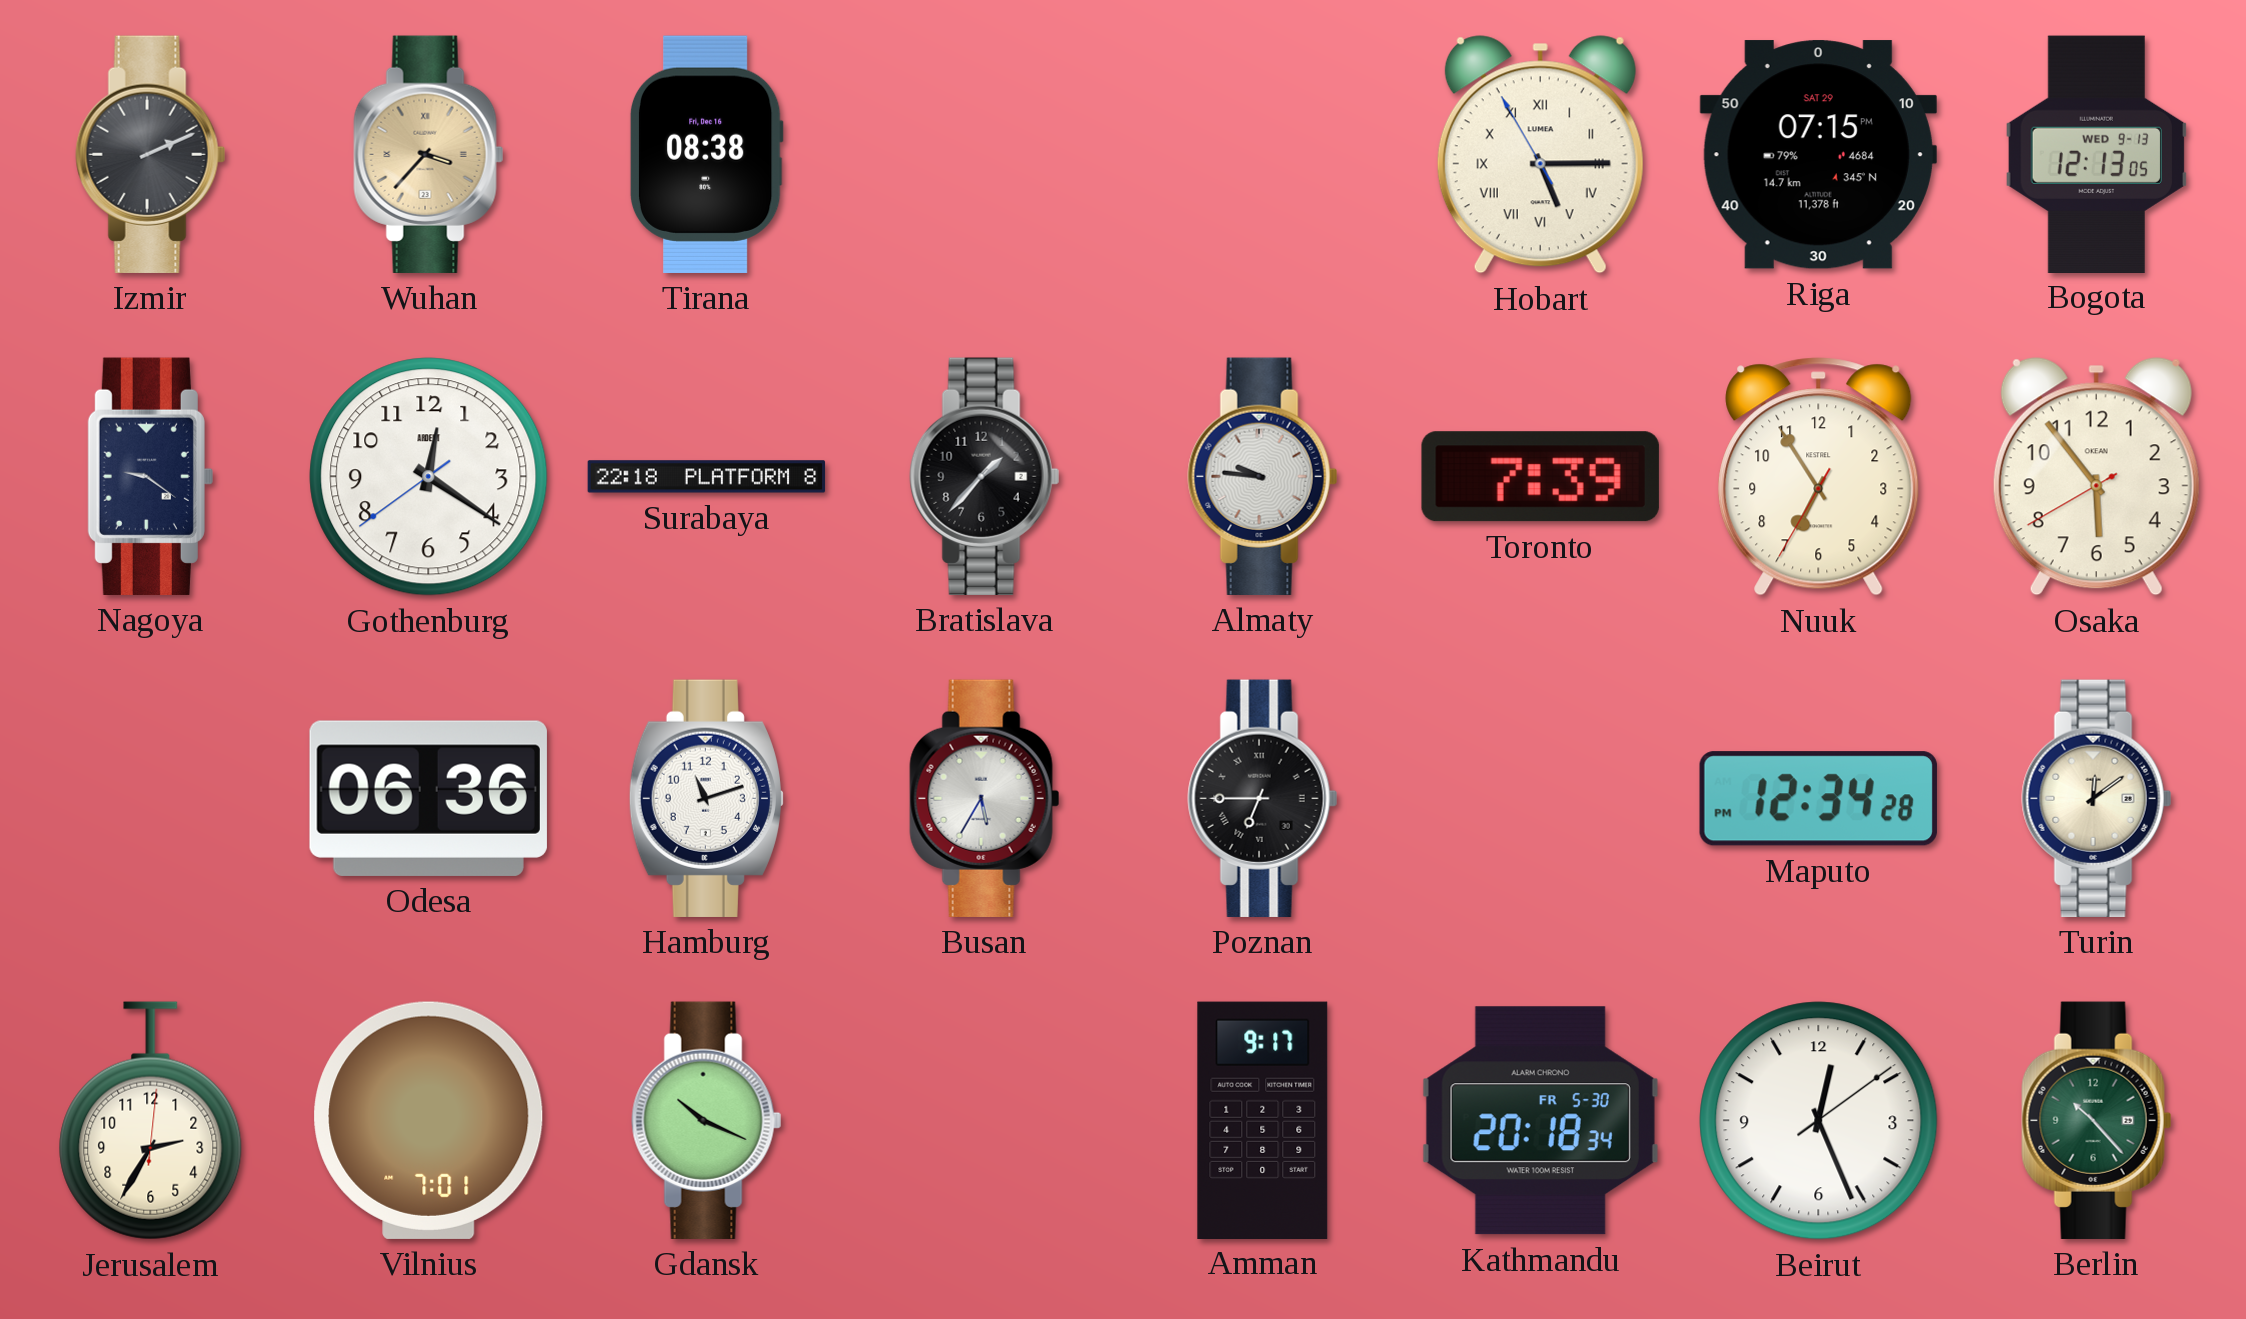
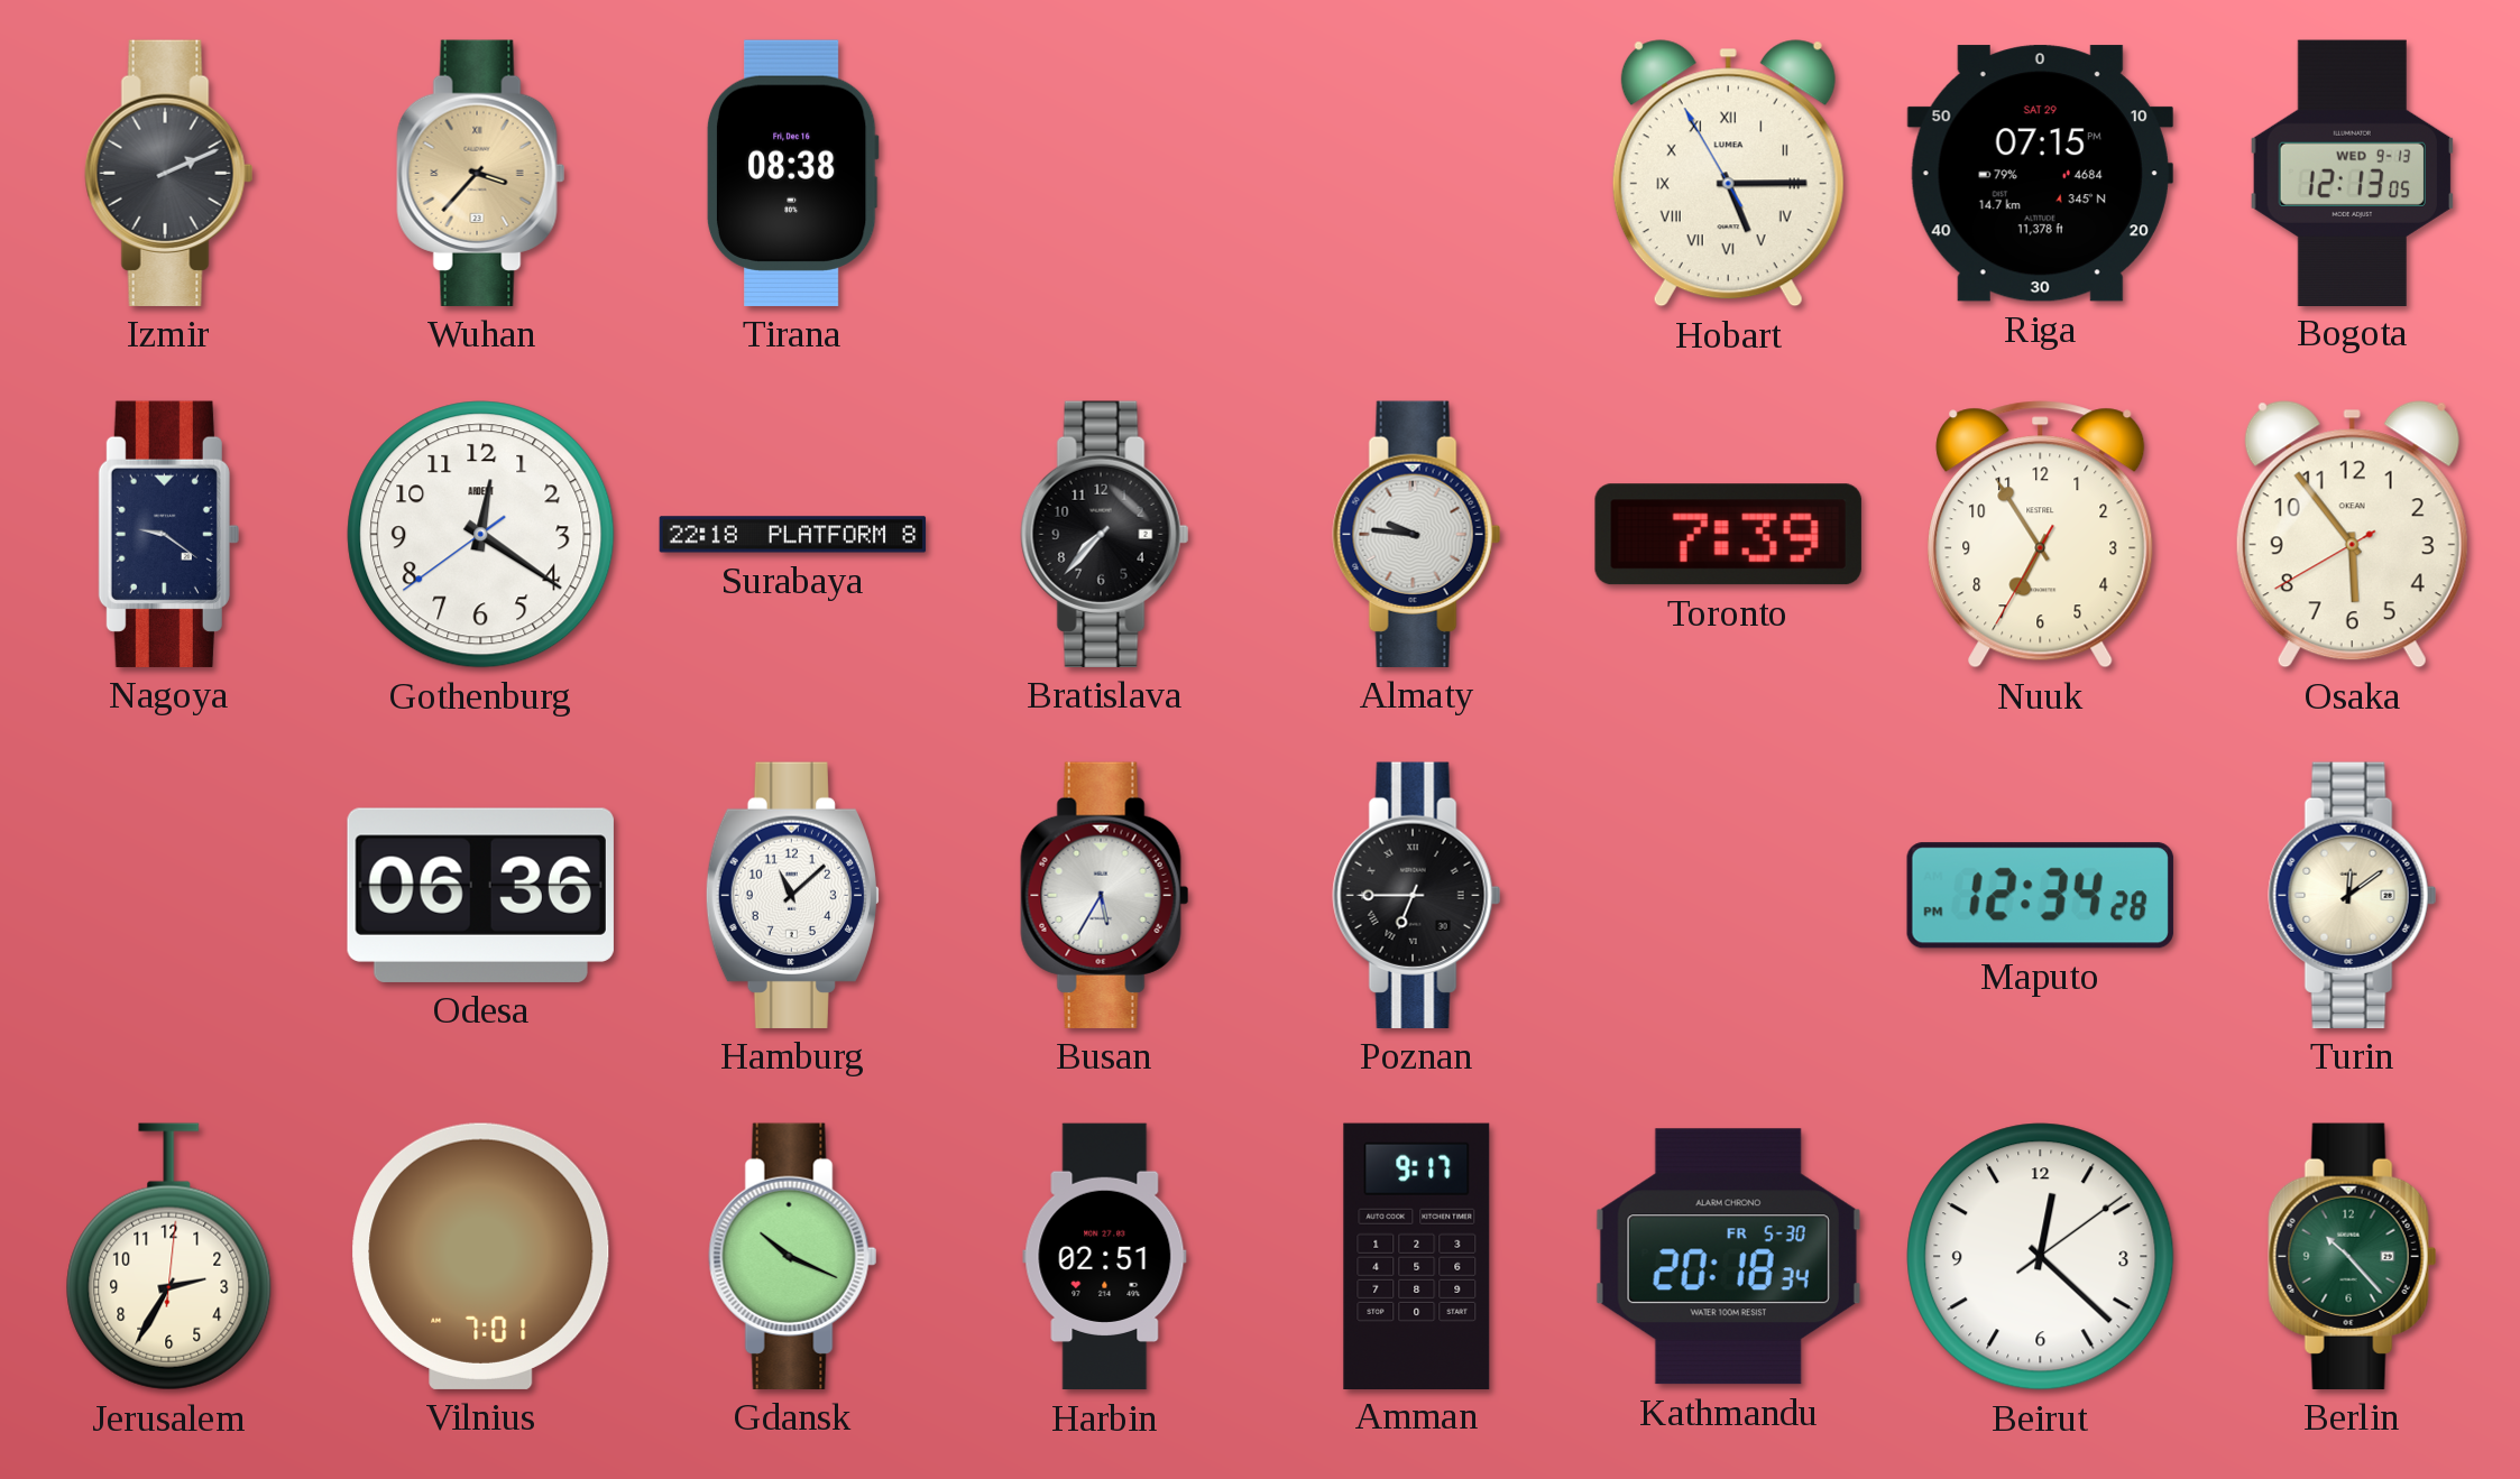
Bratislava: 1:37 -> 7:37
Hamburg: 11:12 -> 11:08
Harbin: none -> 02:51
Beirut: 12:26 -> 12:22
